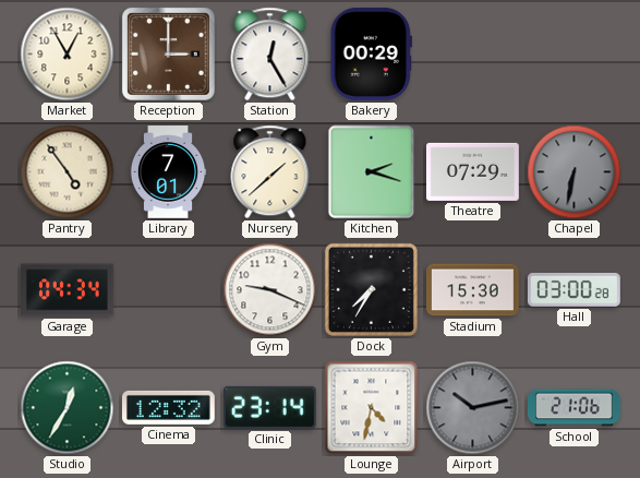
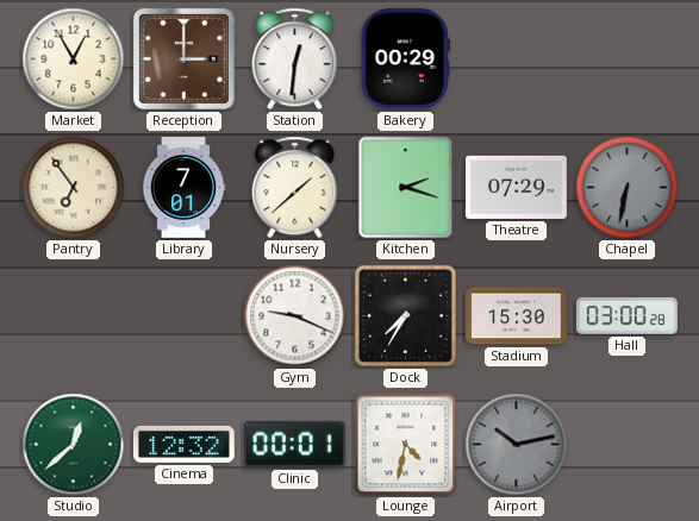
Station: 12:25 -> 12:31
Pantry: 4:54 -> 6:54
Garage: 04:34 -> none
Studio: 12:35 -> 12:38
Clinic: 23:14 -> 00:01
School: 21:06 -> none
